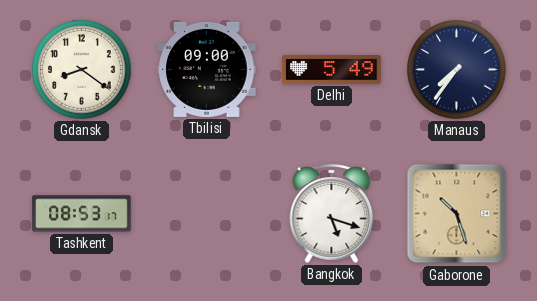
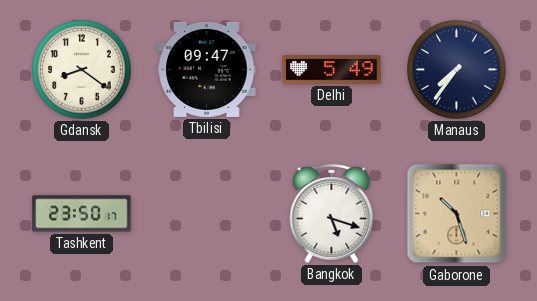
Tbilisi: 09:00 -> 09:47
Tashkent: 08:53 -> 23:50
